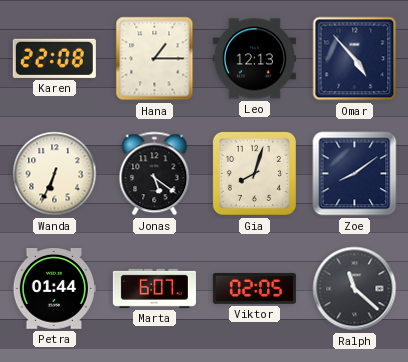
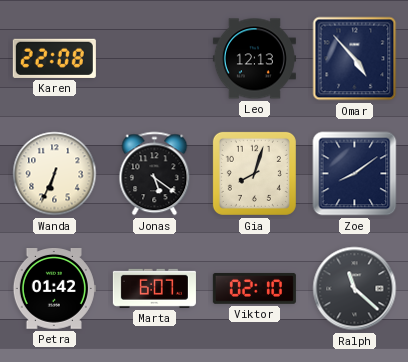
Hana: 1:15 -> none
Petra: 01:44 -> 01:42
Viktor: 02:05 -> 02:10
